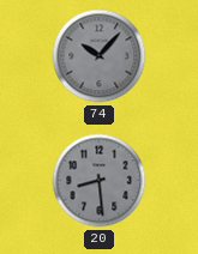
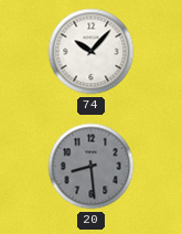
74 dial: grey -> white
